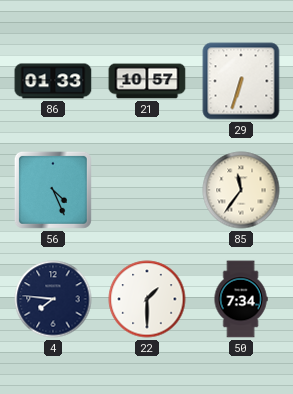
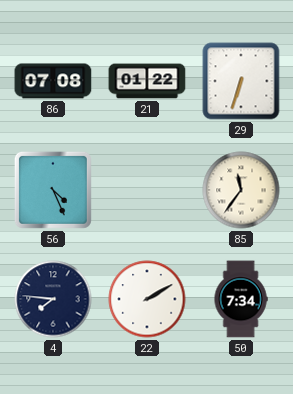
86: 01:33 -> 07:08
21: 10:57 -> 01:22
22: 1:30 -> 2:10
